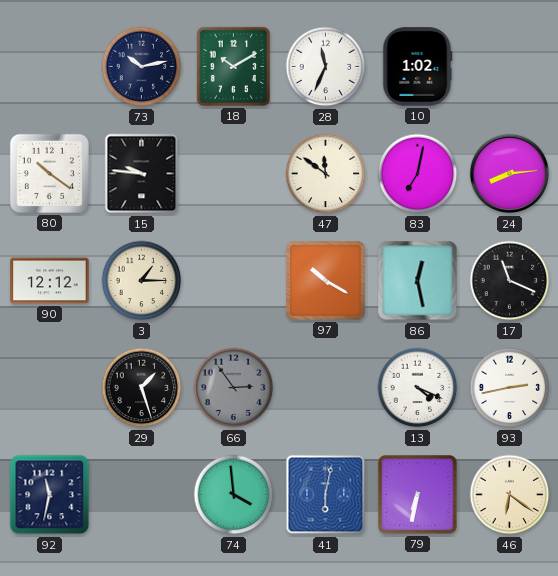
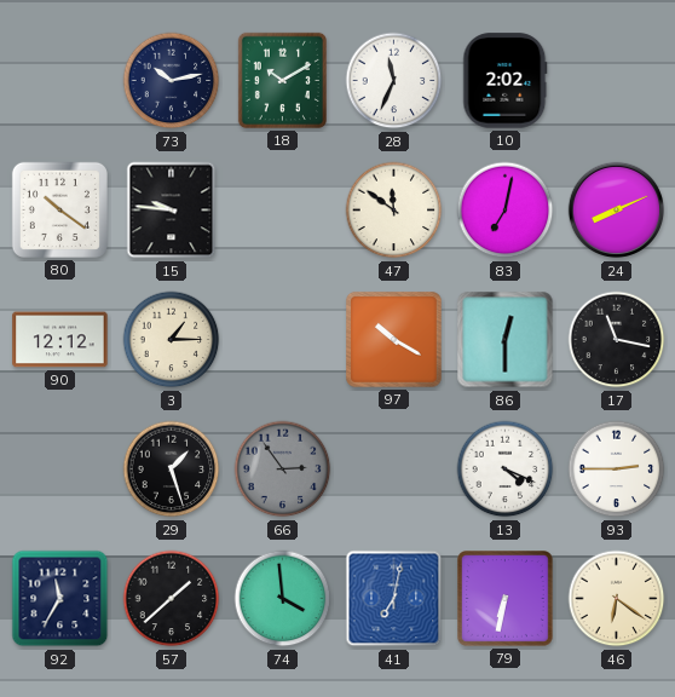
10: 1:02 -> 2:02
24: 8:14 -> 8:11
86: 12:28 -> 12:30
17: 11:19 -> 11:17
93: 2:43 -> 2:45
92: 11:32 -> 11:35
57: none -> 1:38
41: 6:02 -> 7:02
